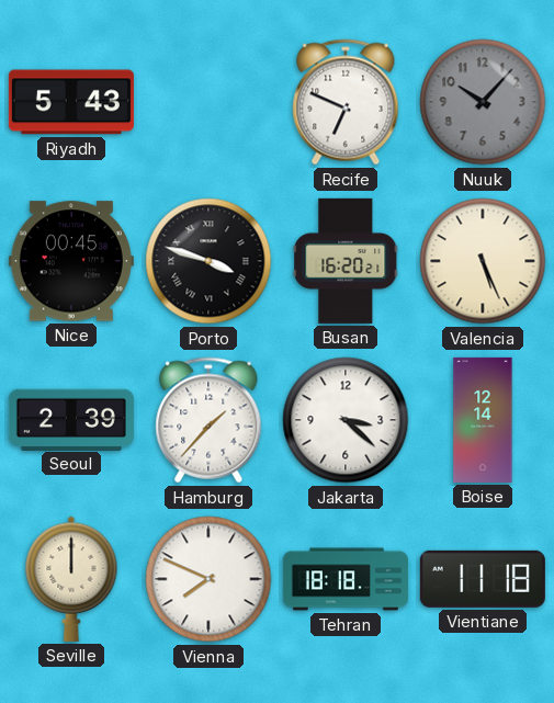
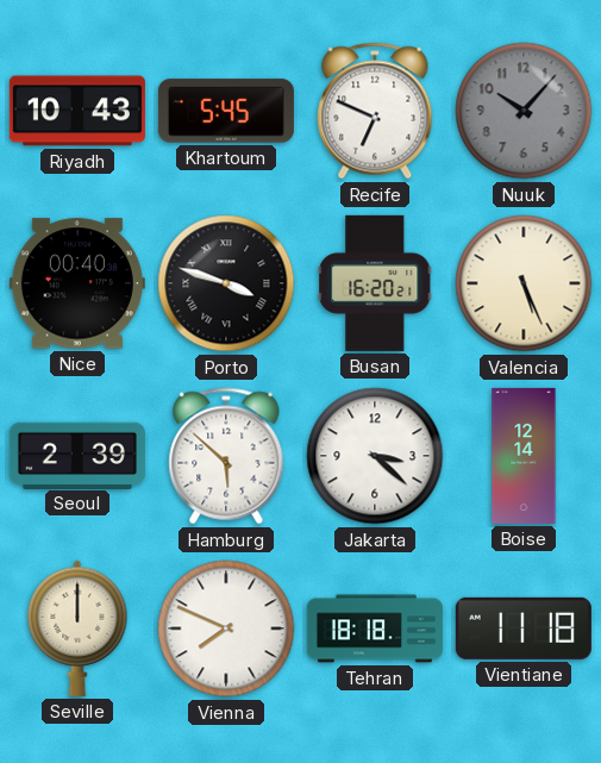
Riyadh: 5:43 -> 10:43
Khartoum: none -> 5:45
Nice: 00:45 -> 00:40
Hamburg: 1:37 -> 5:52
